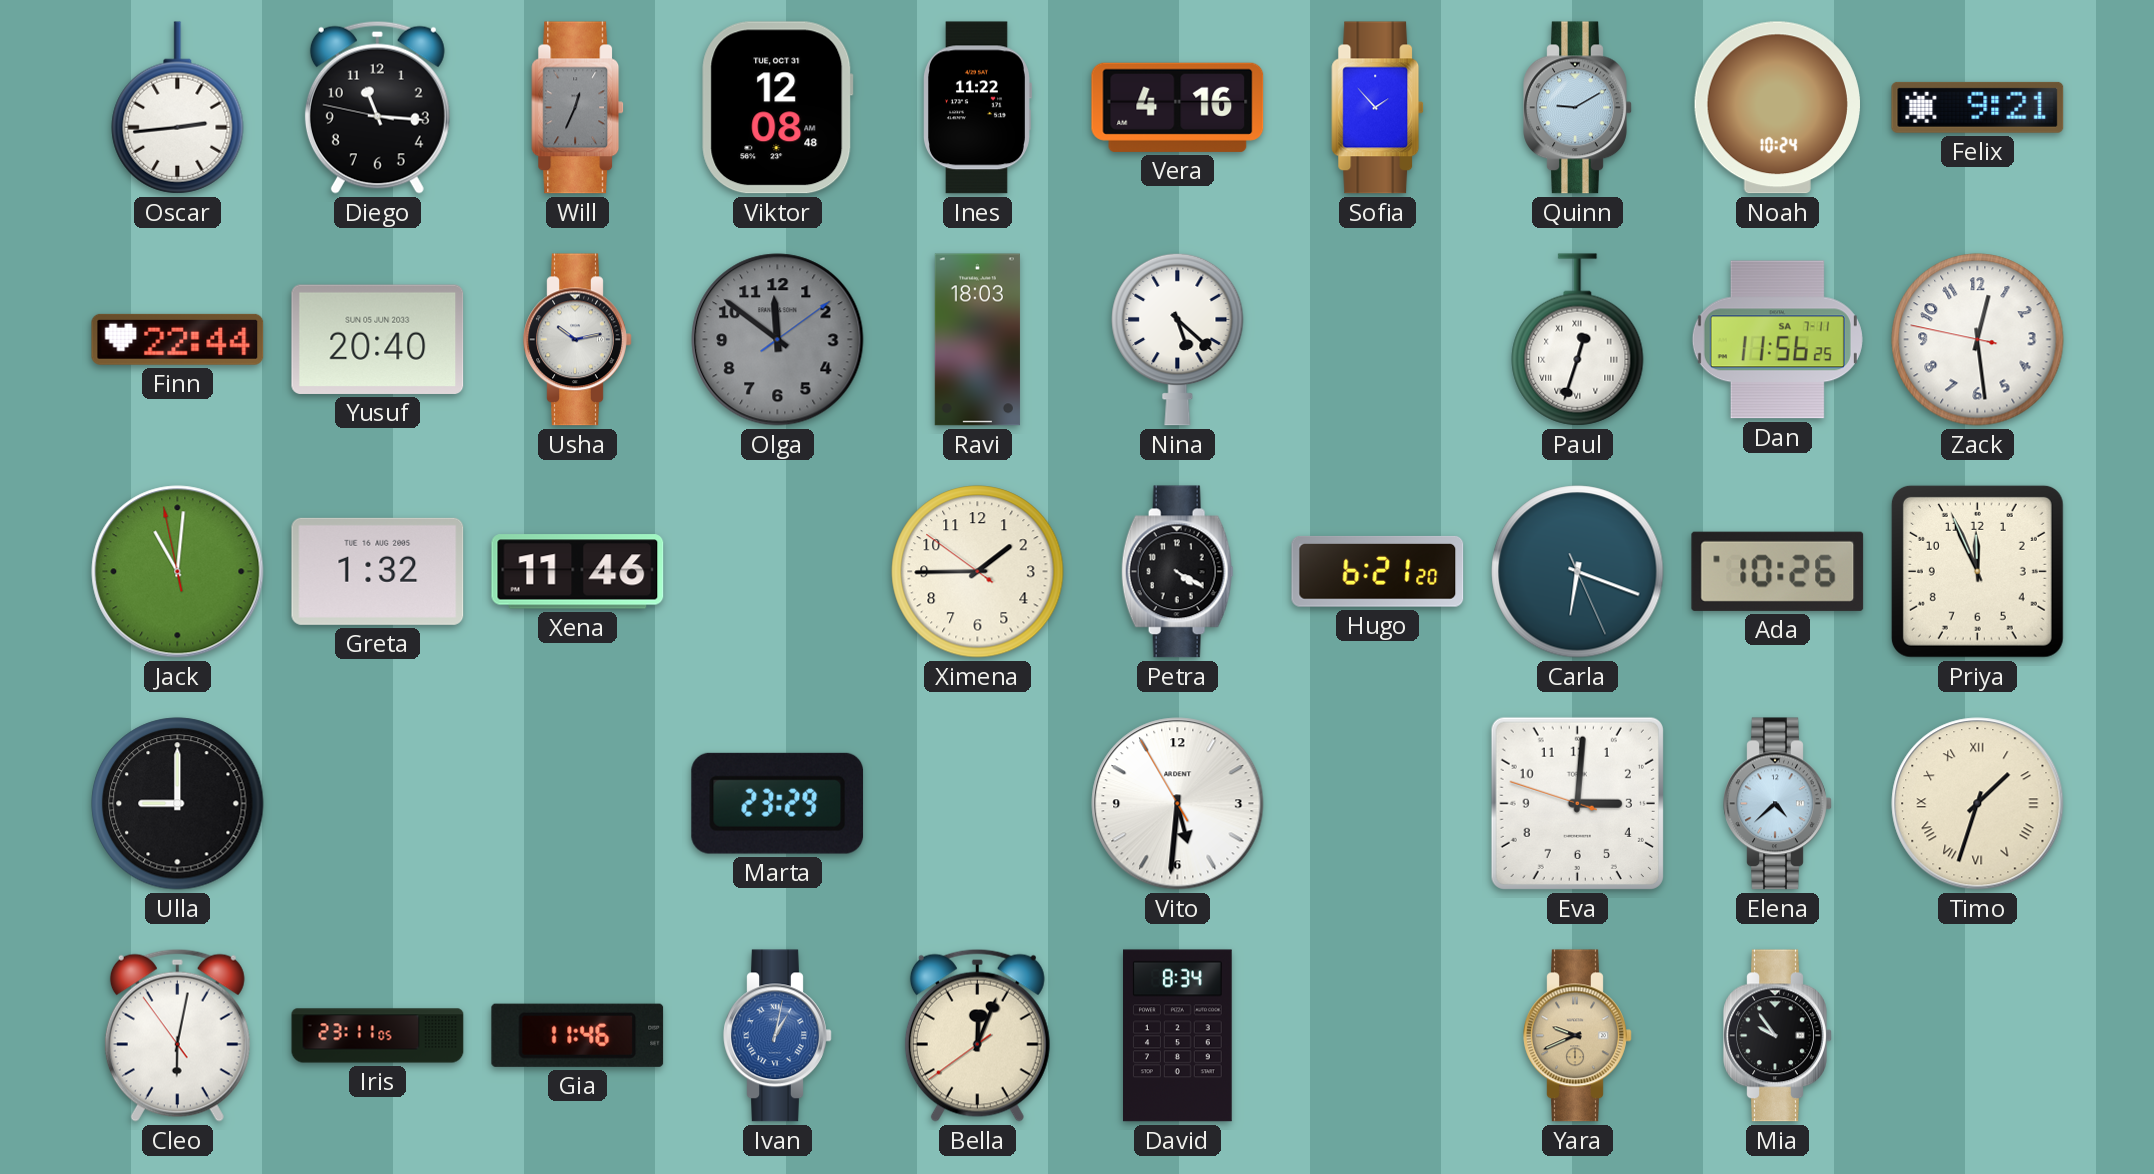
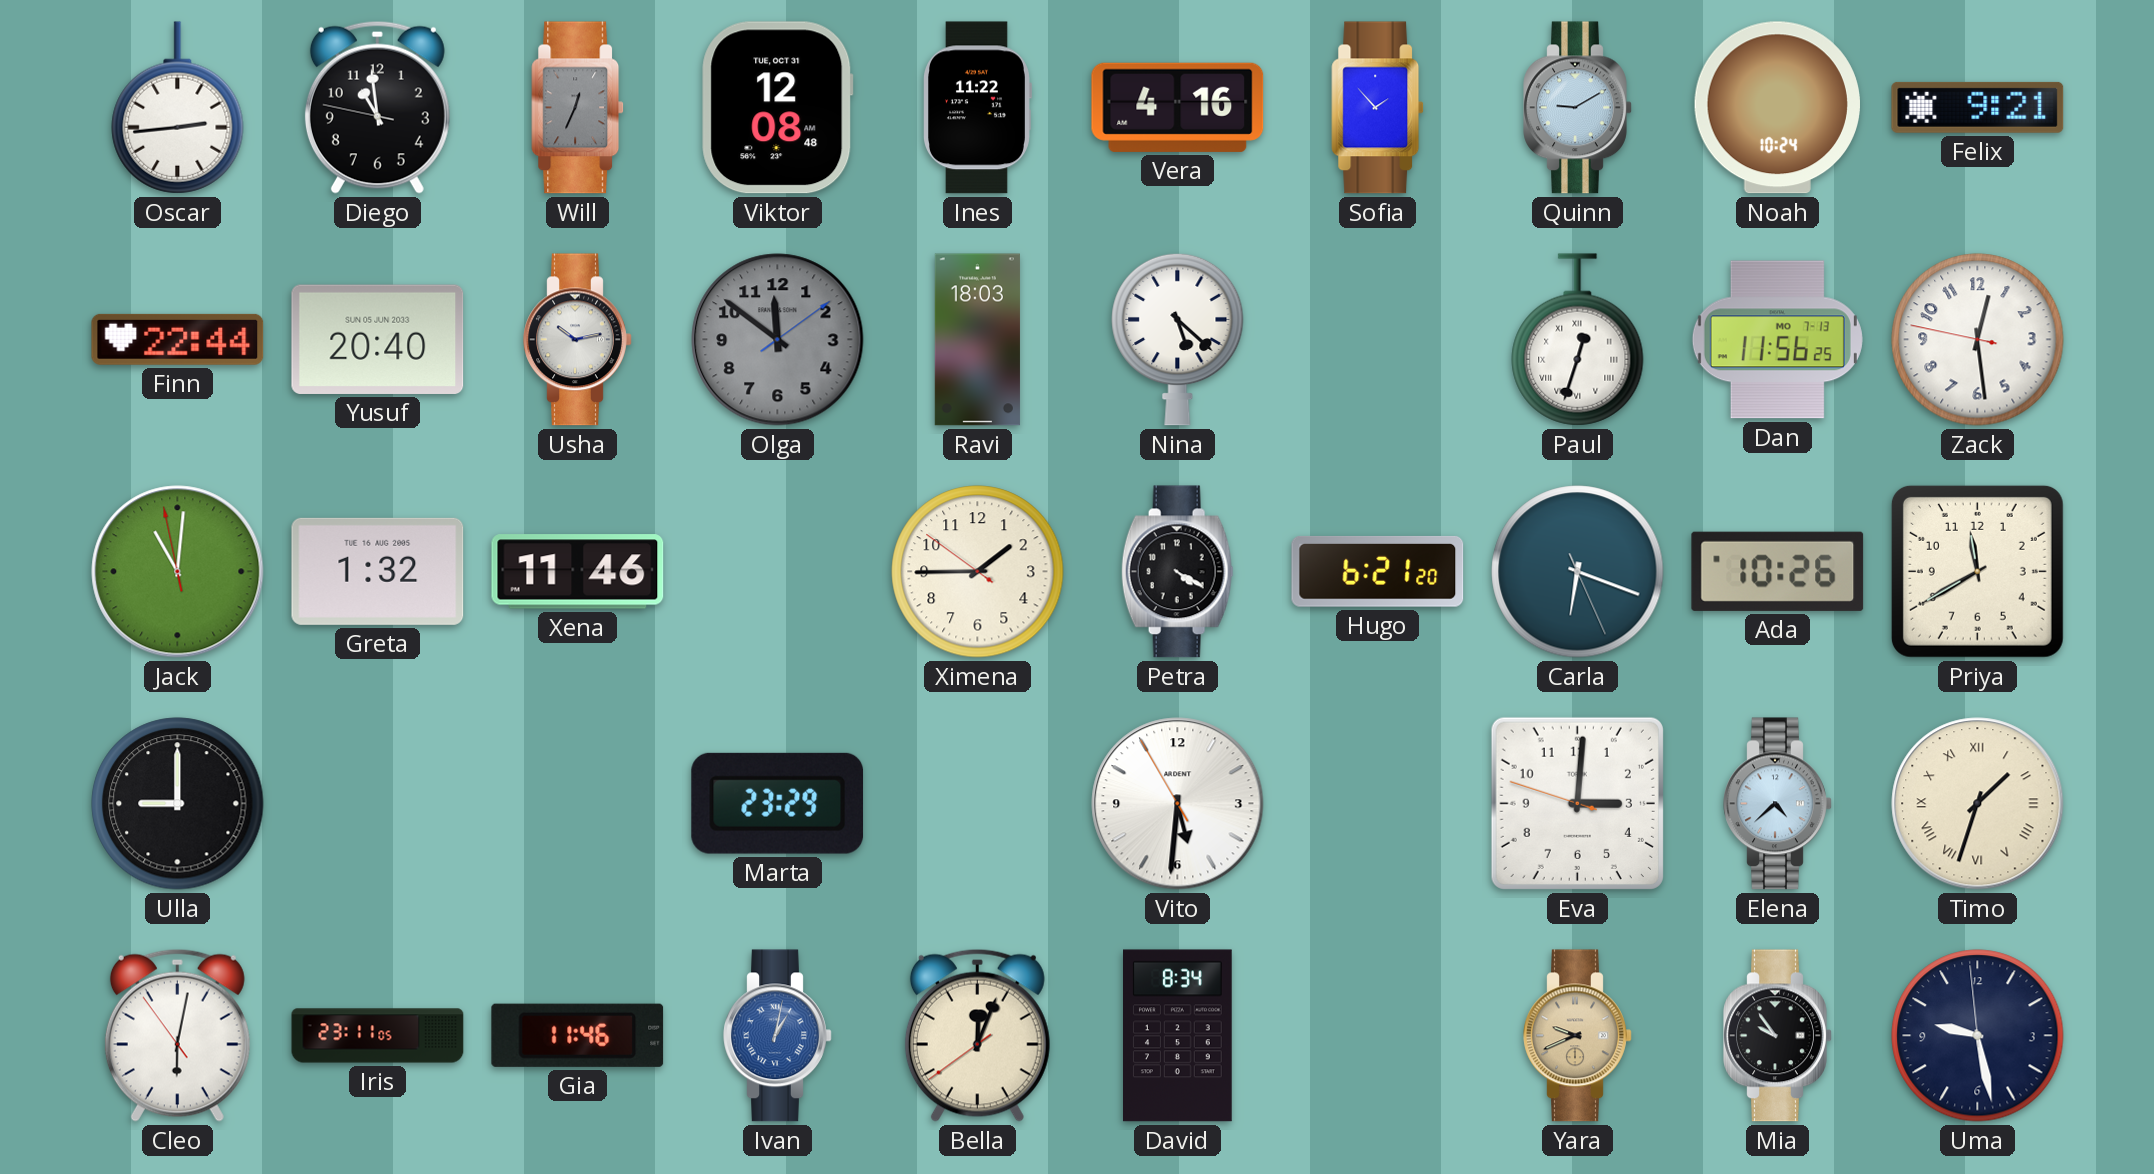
Diego: 11:15 -> 10:58
Dan date: SA 7-11 -> MO 7-13
Priya: 11:56 -> 11:40
Uma: none -> 9:27
